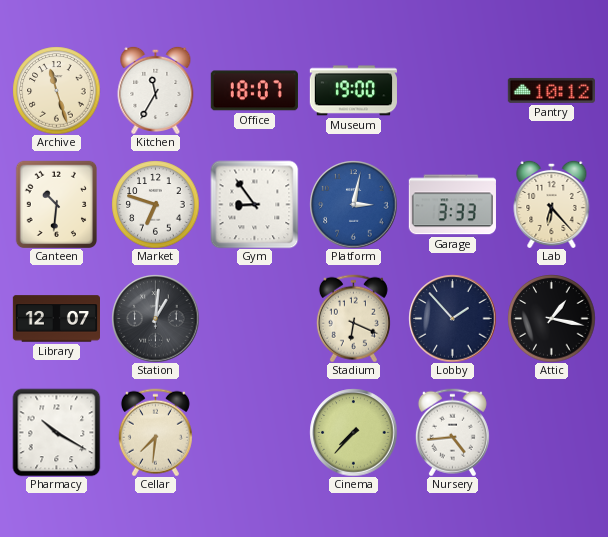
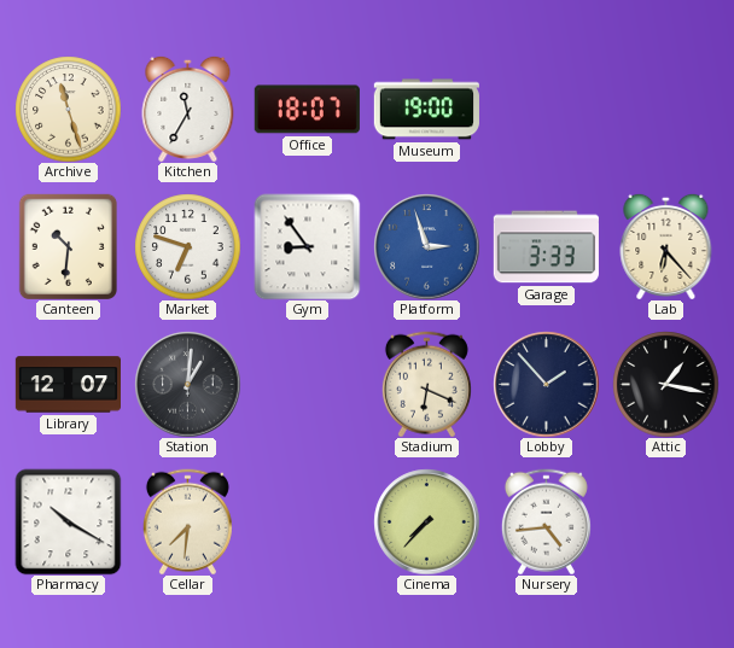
Pantry: 10:12 -> none
Platform: 3:02 -> 2:57
